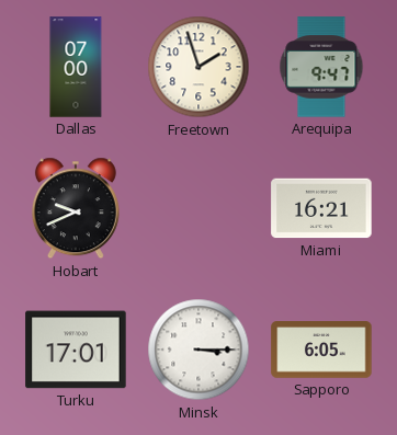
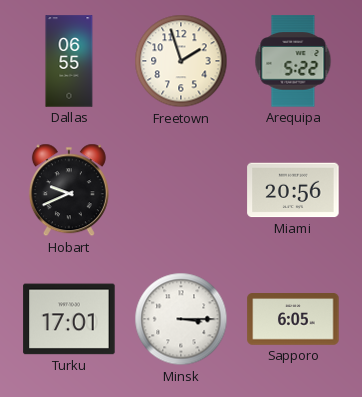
Dallas: 07:00 -> 06:55
Arequipa: 9:47 -> 5:22
Miami: 16:21 -> 20:56
